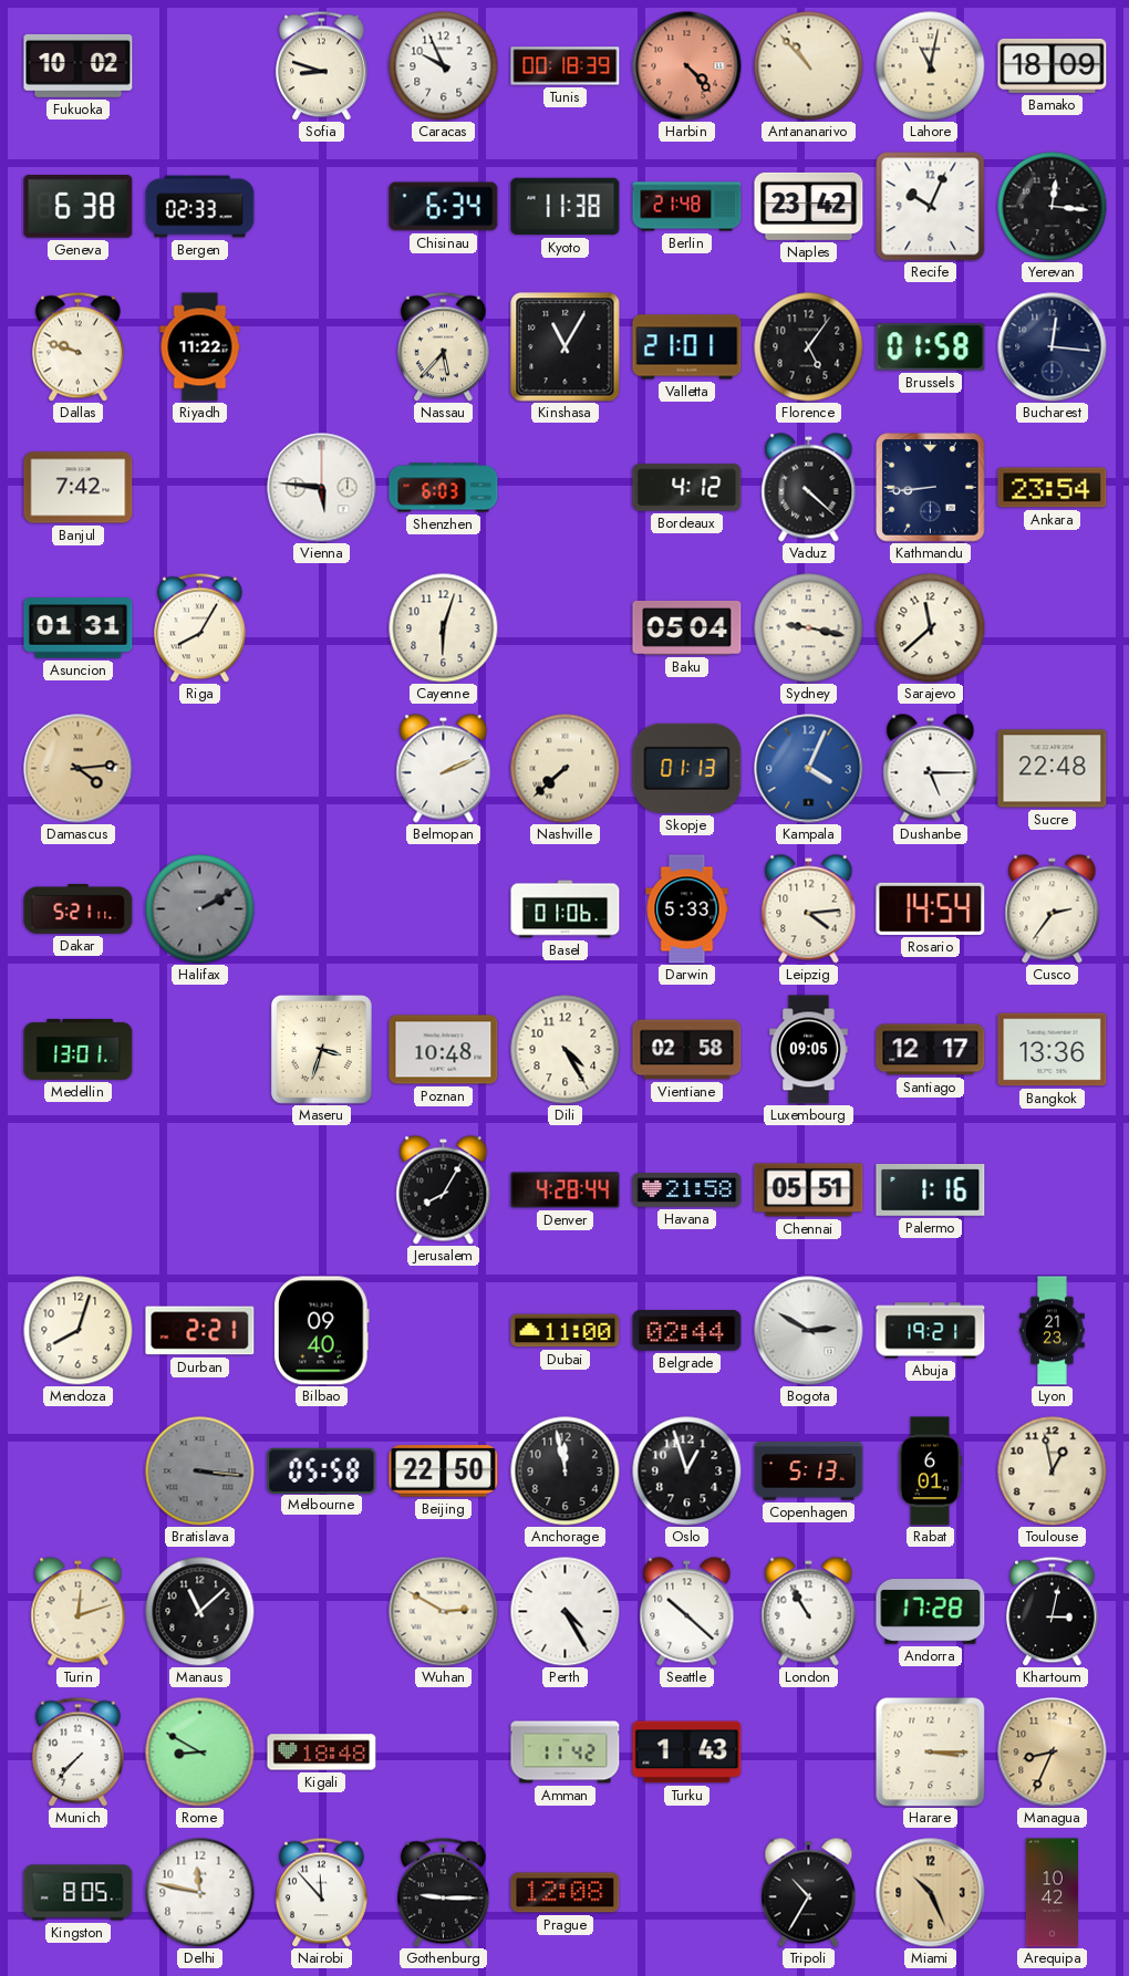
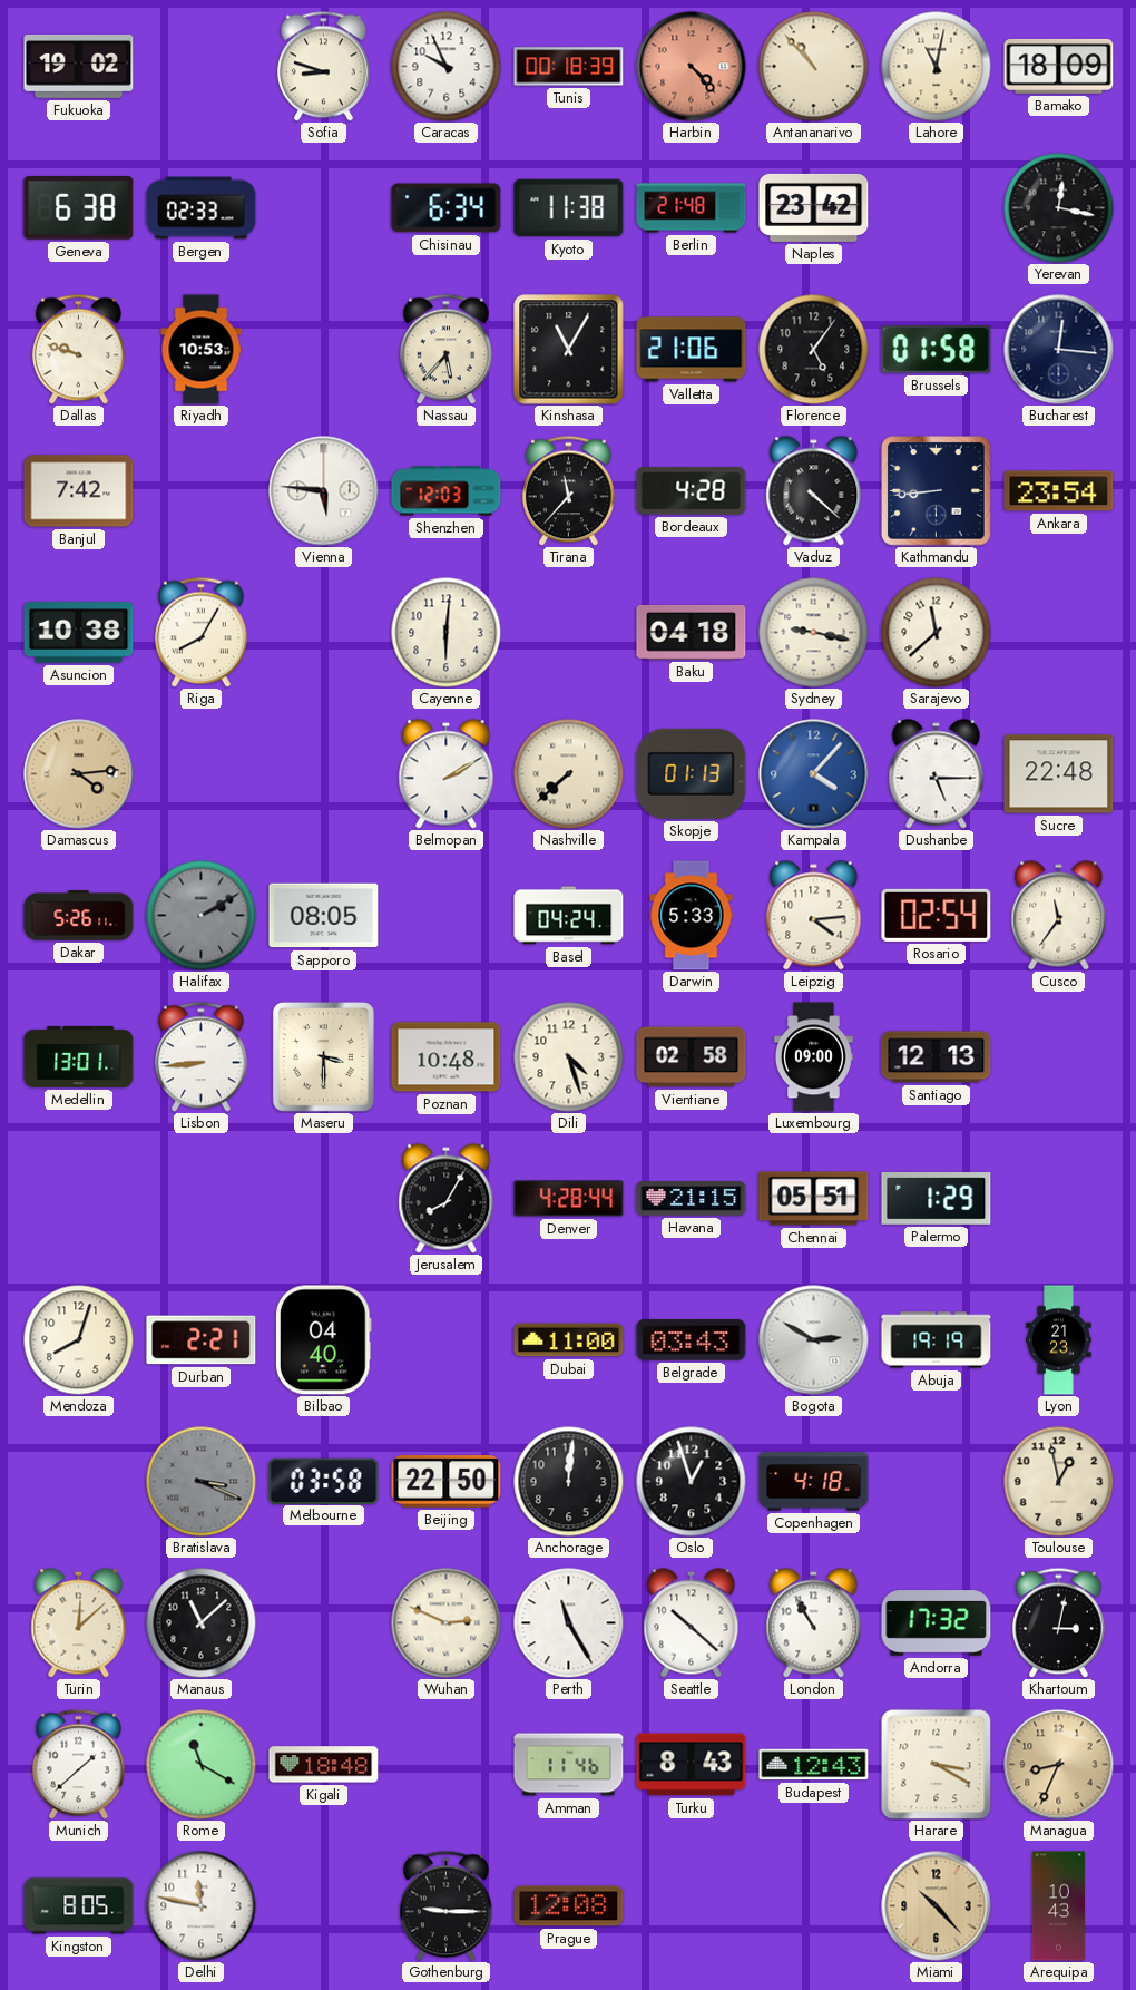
Fukuoka: 10:02 -> 19:02
Recife: 10:04 -> none
Yerevan: 12:16 -> 12:17
Riyadh: 11:22 -> 10:53
Valletta: 21:01 -> 21:06
Shenzhen: 6:03 -> 12:03
Tirana: none -> 11:37
Bordeaux: 4:12 -> 4:28
Asuncion: 01:31 -> 10:38
Cayenne: 6:03 -> 6:01
Baku: 05:04 -> 04:18
Belmopan: 2:11 -> 2:10
Kampala: 4:04 -> 4:07
Dakar: 5:21 -> 5:26
Sapporo: none -> 08:05
Basel: 01:06 -> 04:24
Rosario: 14:54 -> 02:54
Cusco: 2:36 -> 11:36
Lisbon: none -> 8:44
Maseru: 3:33 -> 3:30
Dili: 4:25 -> 4:27
Luxembourg: 09:05 -> 09:00
Santiago: 12:17 -> 12:13
Bangkok: 13:36 -> none
Havana: 21:58 -> 21:15
Palermo: 1:16 -> 1:29
Bilbao: 09:40 -> 04:40
Belgrade: 02:44 -> 03:43
Abuja: 19:21 -> 19:19
Bratislava: 3:16 -> 3:19
Melbourne: 05:58 -> 03:58
Anchorage: 11:58 -> 12:01
Copenhagen: 5:13 -> 4:18
Rabat: 6:01 -> none
Turin: 12:12 -> 12:08
Wuhan: 2:50 -> 2:49
Perth: 4:25 -> 11:25
Andorra: 17:28 -> 17:32
Munich: 7:37 -> 1:38
Rome: 8:50 -> 11:20
Amman: 11:42 -> 11:46
Turku: 1:43 -> 8:43
Budapest: none -> 12:43
Harare: 3:15 -> 3:20
Nairobi: 11:53 -> none
Tripoli: 10:35 -> none
Miami: 10:26 -> 10:23
Arequipa: 10:42 -> 10:43
